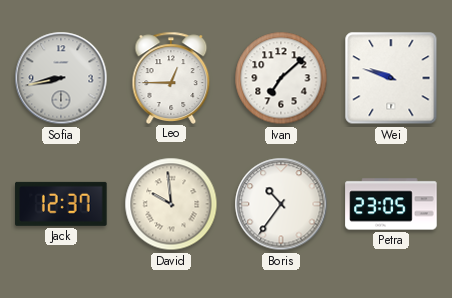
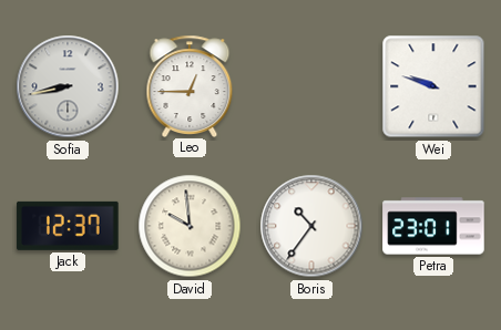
Ivan: 7:08 -> none
Petra: 23:05 -> 23:01
